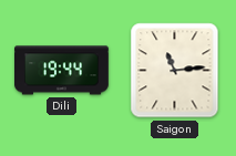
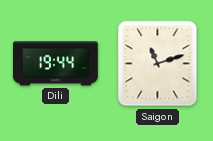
Saigon: 11:14 -> 11:12
